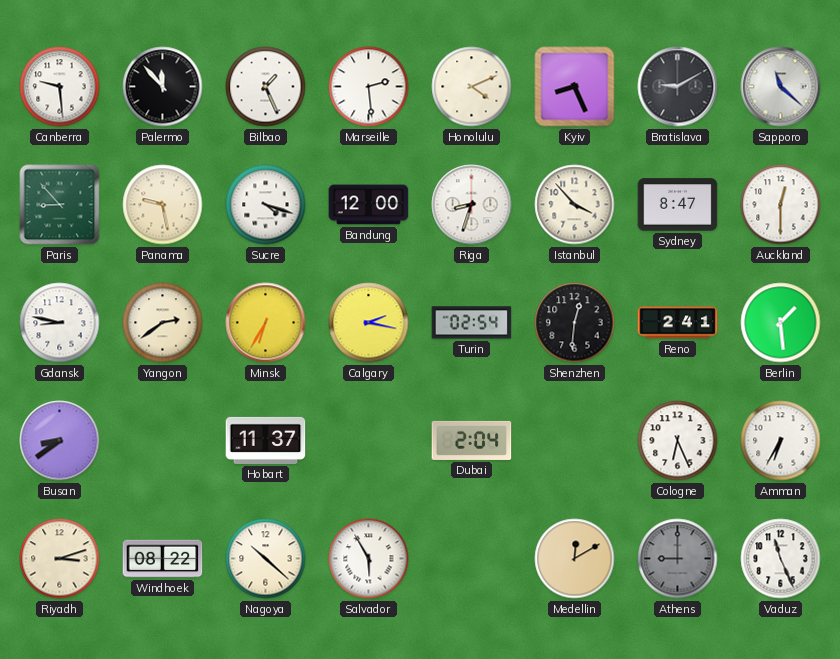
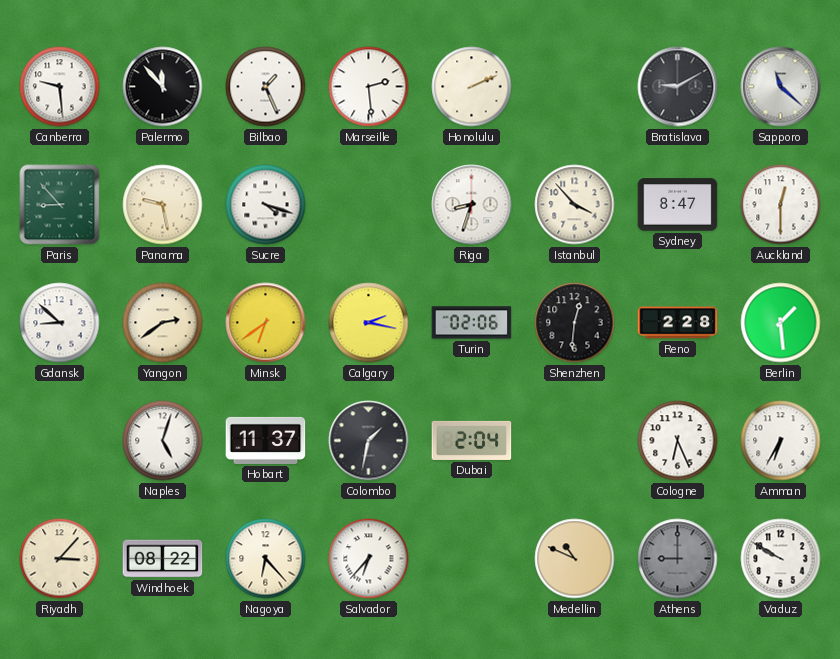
Honolulu: 4:11 -> 2:11
Kyiv: 8:26 -> none
Bandung: 12:00 -> none
Gdansk: 8:47 -> 8:52
Minsk: 6:35 -> 6:39
Turin: 02:54 -> 02:06
Reno: 2:41 -> 2:28
Busan: 8:39 -> none
Naples: none -> 5:03
Colombo: none -> 1:32
Riyadh: 3:12 -> 3:07
Nagoya: 10:22 -> 6:23
Salvador: 5:55 -> 6:37
Medellin: 12:10 -> 10:49
Vaduz: 11:26 -> 9:50
